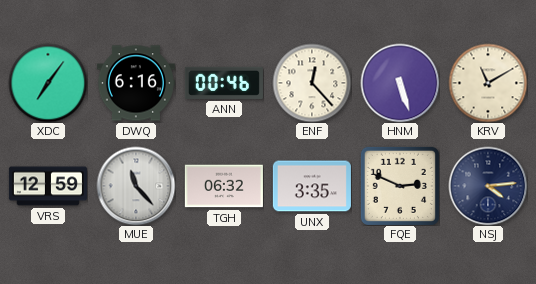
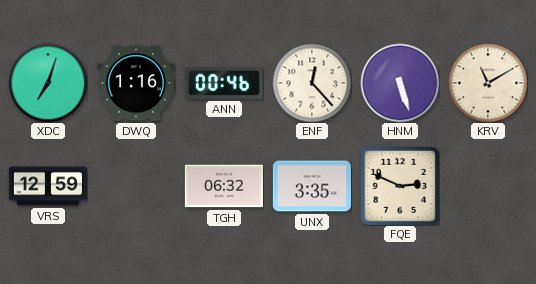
XDC: 7:06 -> 7:03
DWQ: 6:16 -> 1:16
MUE: 11:23 -> none
NSJ: 4:14 -> none
